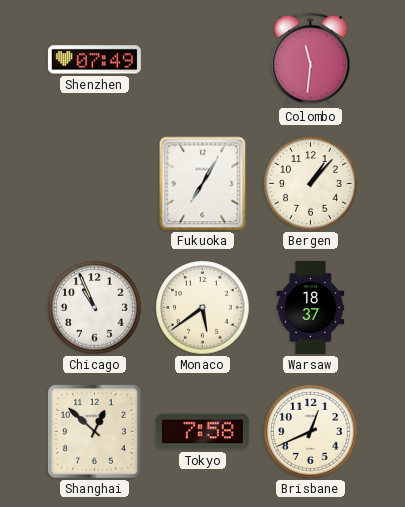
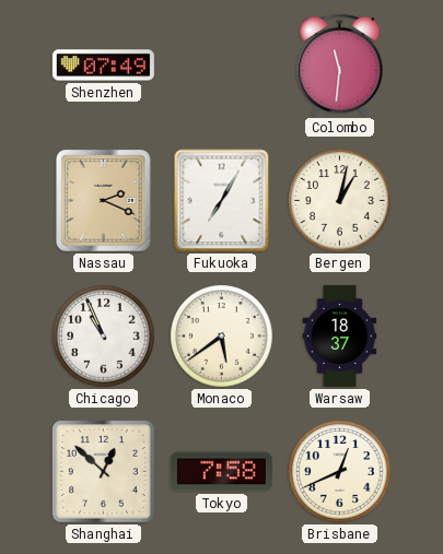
Nassau: none -> 2:19
Bergen: 1:07 -> 1:02
